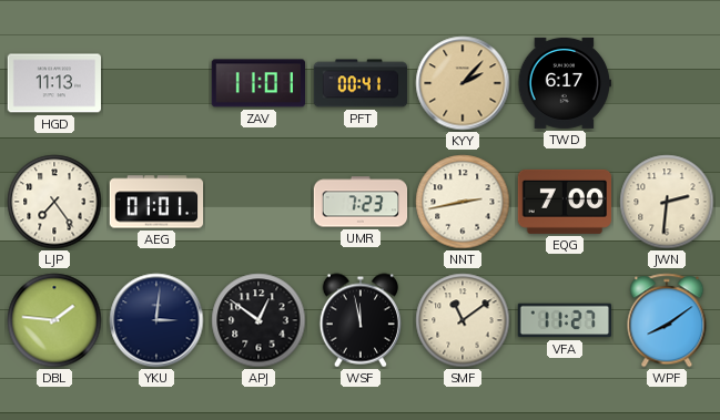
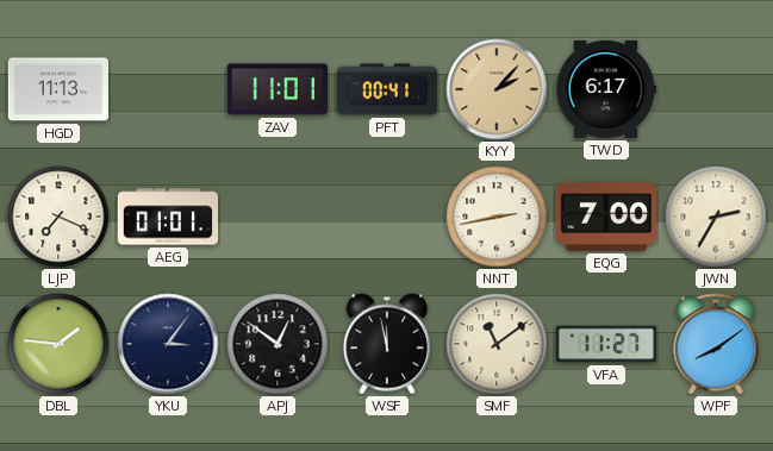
LJP: 7:24 -> 7:19
UMR: 7:23 -> none
JWN: 2:31 -> 2:35
YKU: 3:01 -> 3:06
